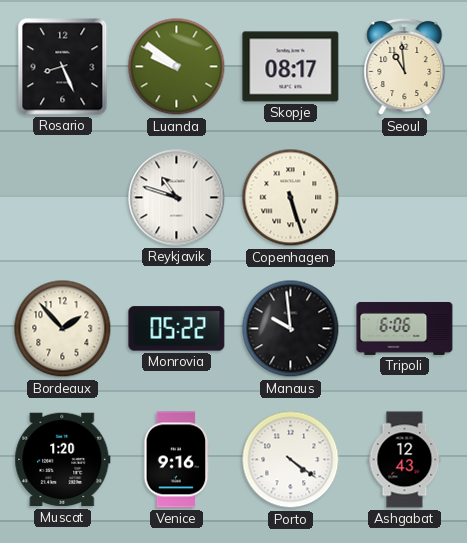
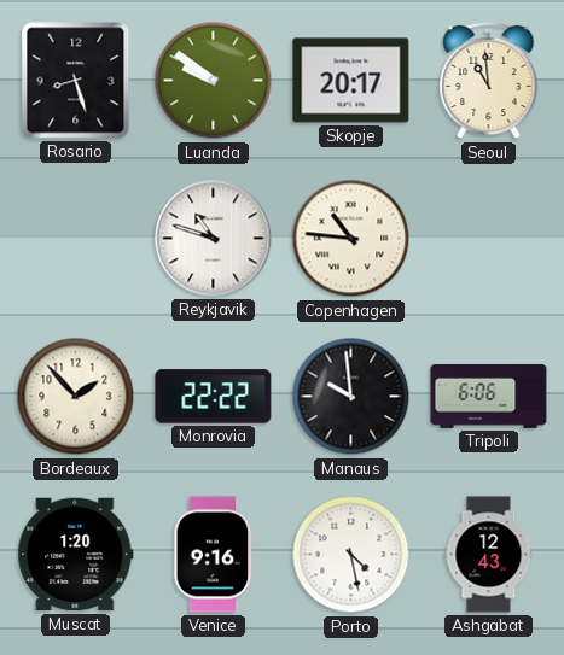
Rosario: 8:26 -> 8:27
Skopje: 08:17 -> 20:17
Copenhagen: 5:27 -> 10:46
Monrovia: 05:22 -> 22:22
Porto: 4:21 -> 4:28
